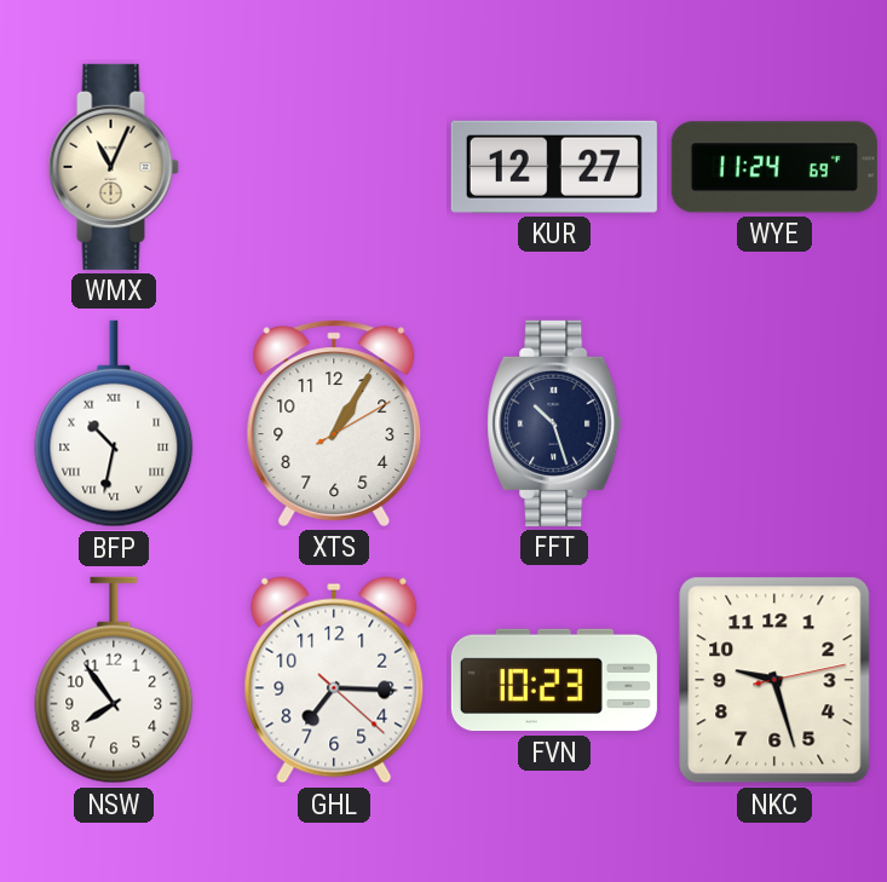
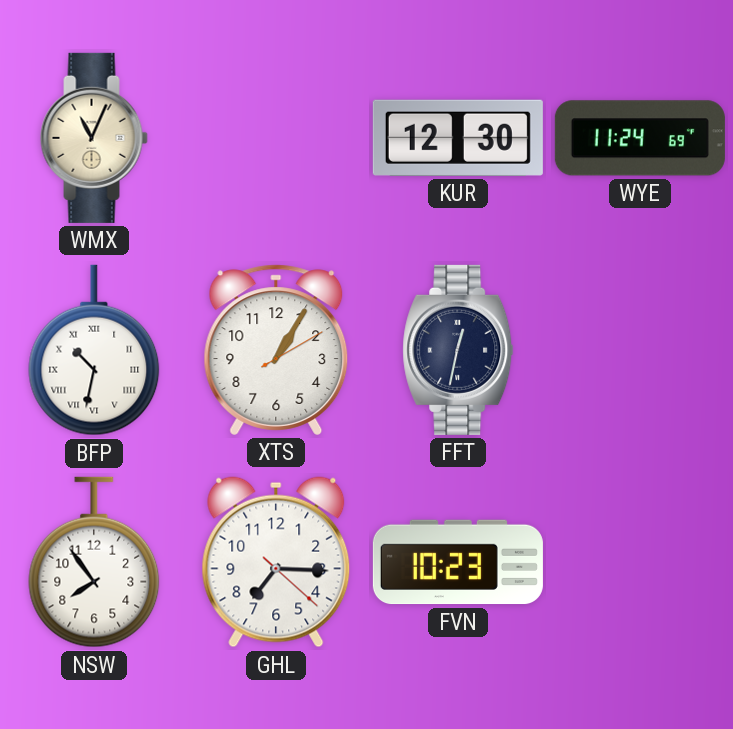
KUR: 12:27 -> 12:30
FFT: 10:27 -> 12:32
NKC: 9:27 -> none
